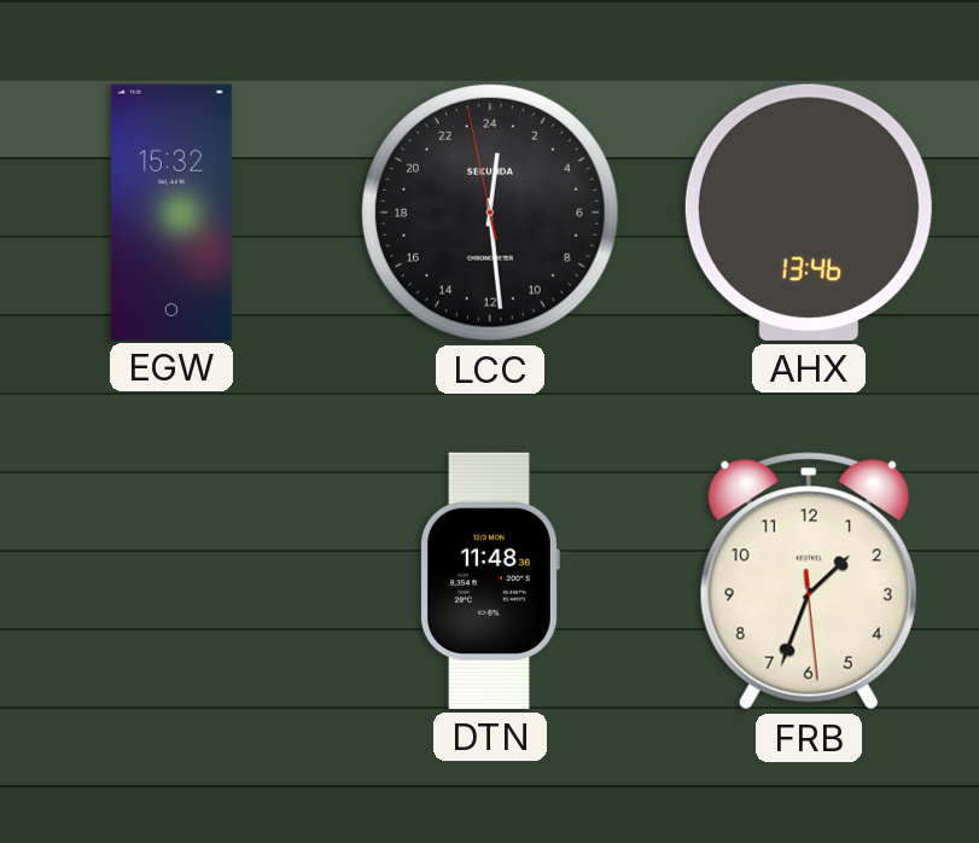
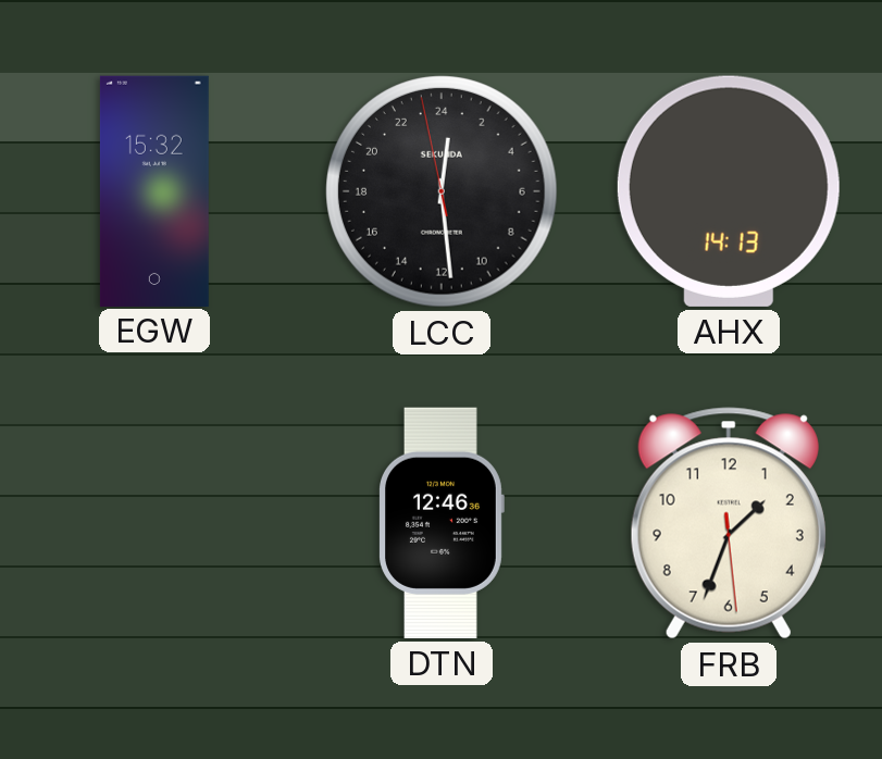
AHX: 13:46 -> 14:13
DTN: 11:48 -> 12:46
